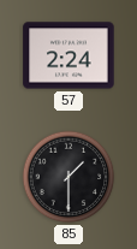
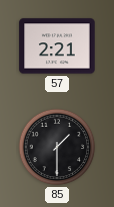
57: 2:24 -> 2:21
